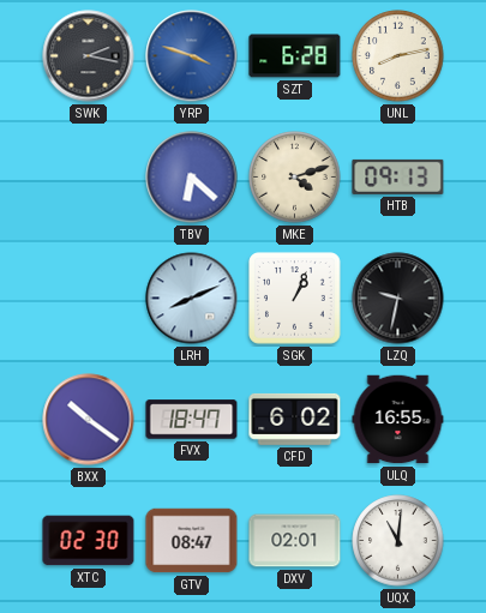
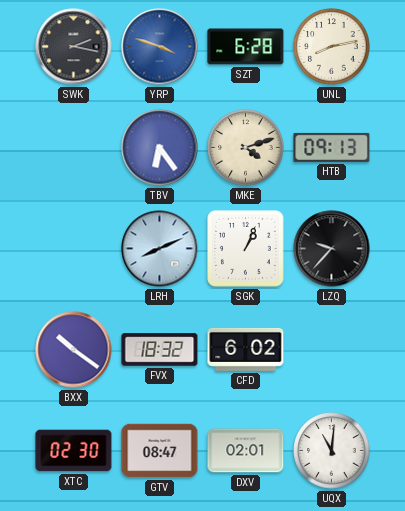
TBV: 6:22 -> 6:24
LZQ: 9:32 -> 9:37
FVX: 18:47 -> 18:32
ULQ: 16:55 -> none
